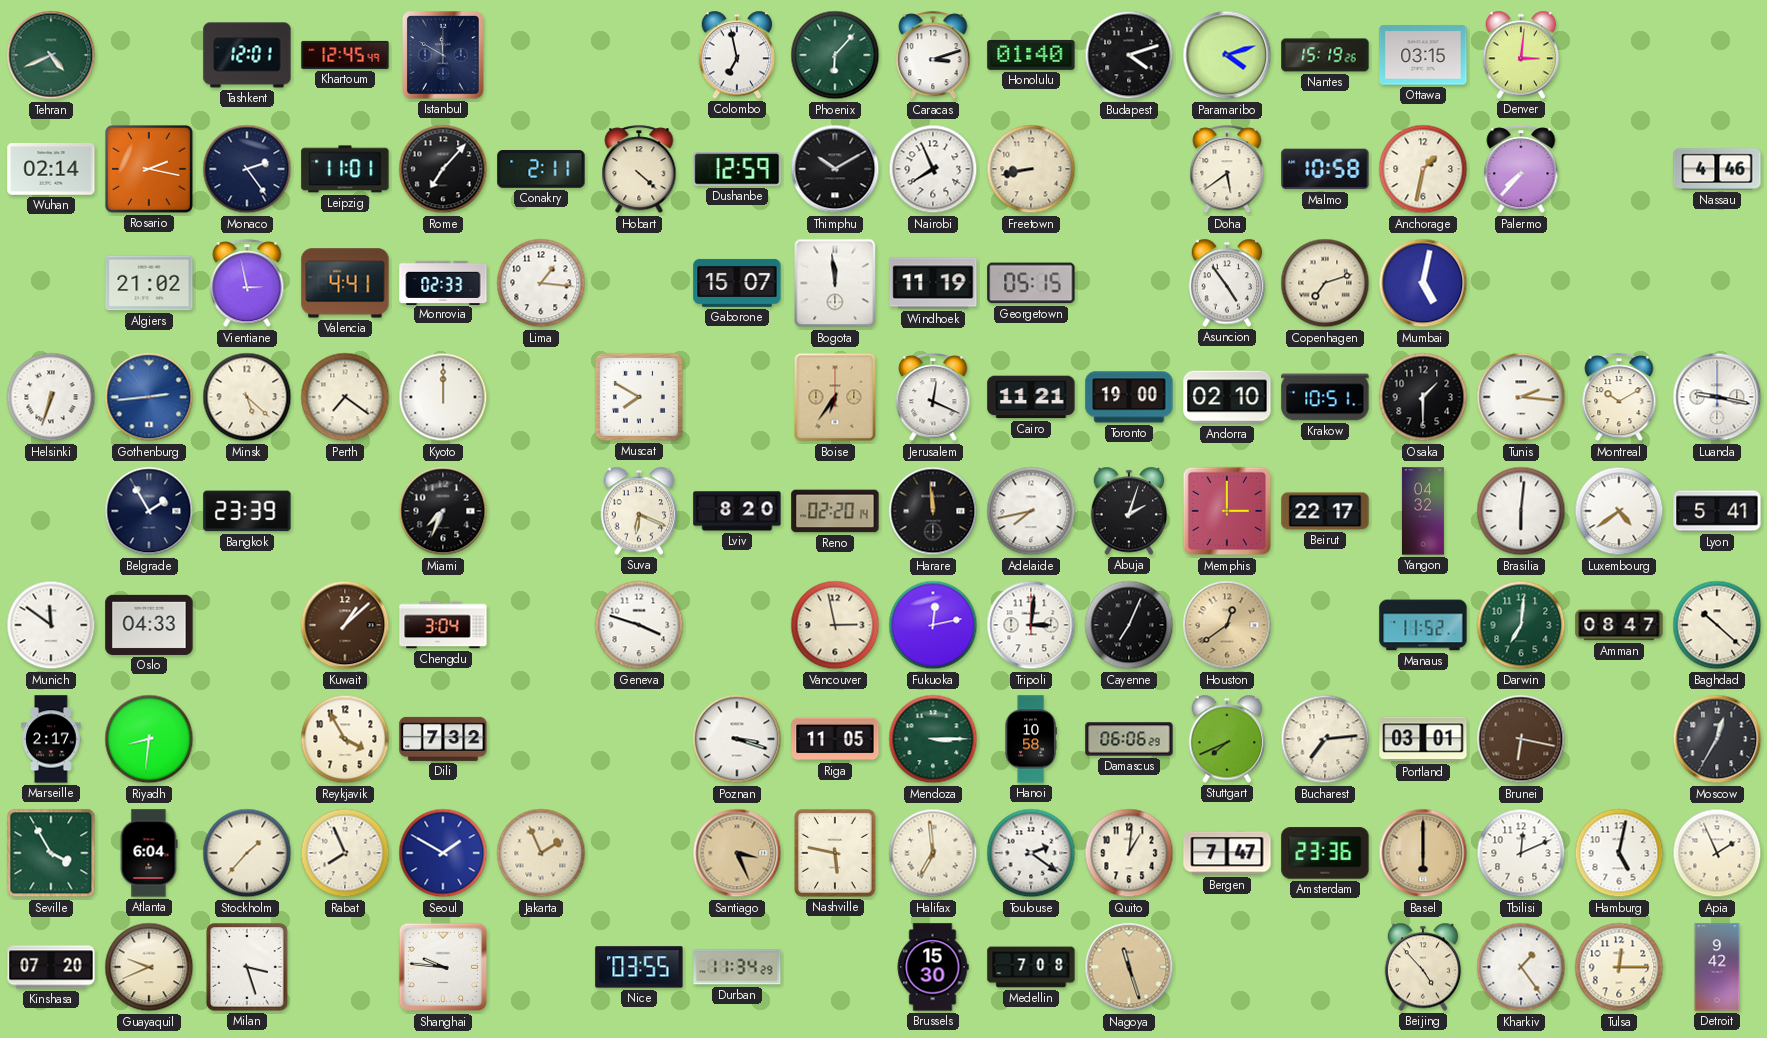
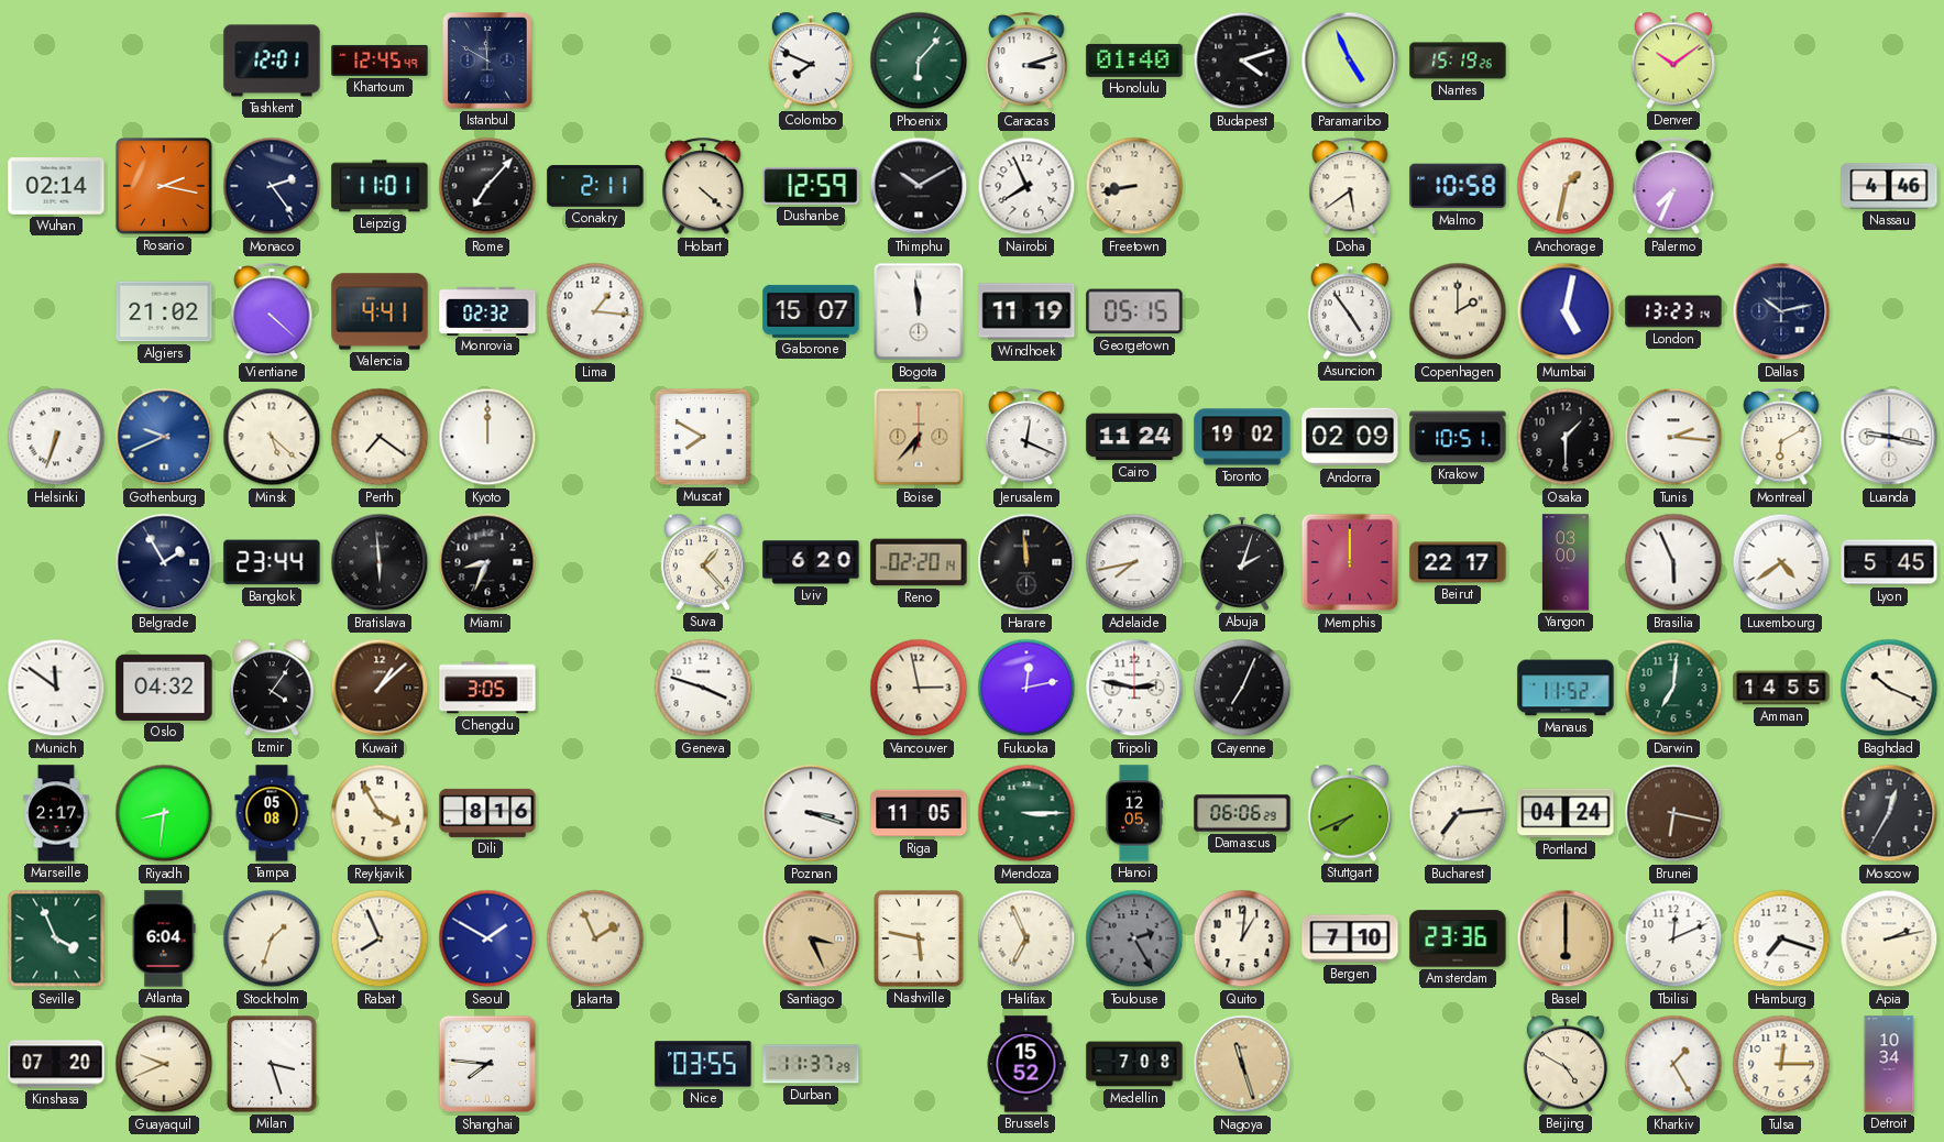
Tehran: 4:41 -> none
Colombo: 6:58 -> 7:49
Paramaribo: 4:12 -> 4:56
Ottawa: 03:15 -> none
Denver: 3:01 -> 10:09
Palermo: 7:37 -> 7:34
Vientiane: 2:58 -> 4:22
Monrovia: 02:33 -> 02:32
Copenhagen: 7:12 -> 2:00
London: none -> 13:23
Dallas: none -> 10:13
Gothenburg: 2:44 -> 9:41
Boise: 6:36 -> 6:37
Cairo: 11:21 -> 11:24
Toronto: 19:00 -> 19:02
Andorra: 02:10 -> 02:09
Montreal: 10:10 -> 6:10
Bangkok: 23:39 -> 23:44
Bratislava: none -> 5:59
Miami: 7:34 -> 8:34
Suva: 6:19 -> 1:23
Lviv: 8:20 -> 6:20
Memphis: 3:00 -> 12:00
Yangon: 04:32 -> 03:00
Brasilia: 6:01 -> 5:56
Lyon: 5:41 -> 5:45
Oslo: 04:33 -> 04:32
Izmir: none -> 4:06
Chengdu: 3:04 -> 3:05
Tripoli: 3:01 -> 2:47
Houston: 12:39 -> none
Amman: 08:47 -> 14:55
Baghdad: 10:22 -> 10:19
Tampa: none -> 05:08
Dili: 7:32 -> 8:16
Hanoi: 10:58 -> 12:05
Portland: 03:01 -> 04:24
Seville: 3:55 -> 3:56
Stockholm: 1:37 -> 1:33
Halifax: 6:59 -> 6:56
Toulouse: 2:21 -> 2:25
Toulouse dial: white -> grey
Bergen: 7:47 -> 7:10
Hamburg: 5:02 -> 7:18
Apia: 1:56 -> 2:13
Shanghai: 9:46 -> 7:46
Durban: 11:34 -> 11:37
Brussels: 15:30 -> 15:52
Beijing: 4:53 -> 4:50
Kharkiv: 1:24 -> 1:25
Detroit: 9:42 -> 10:34
